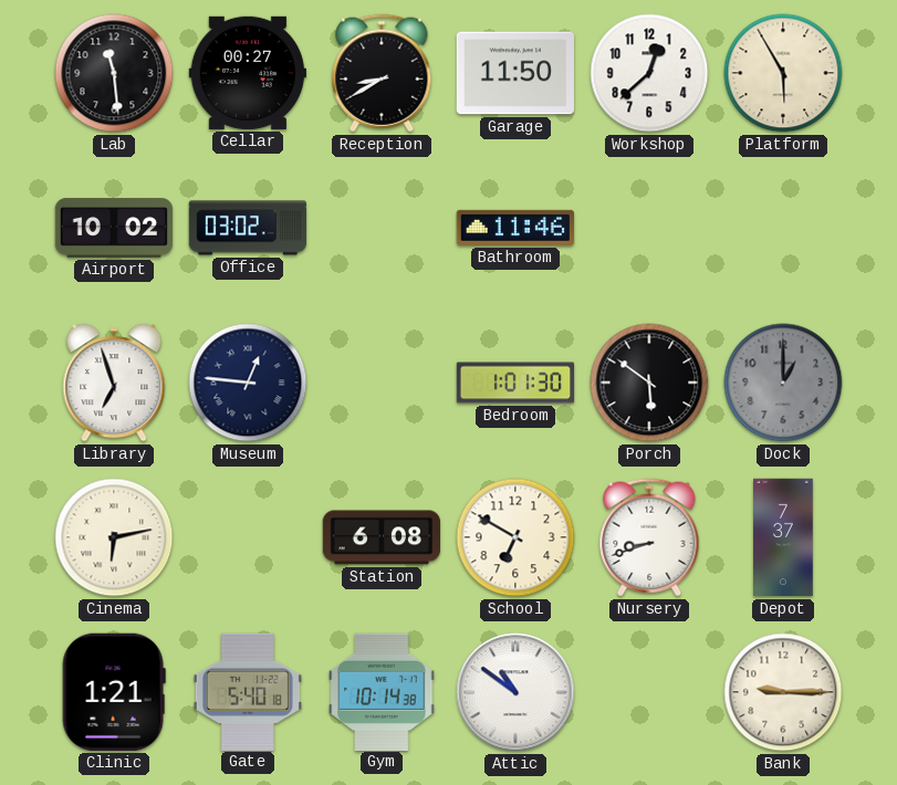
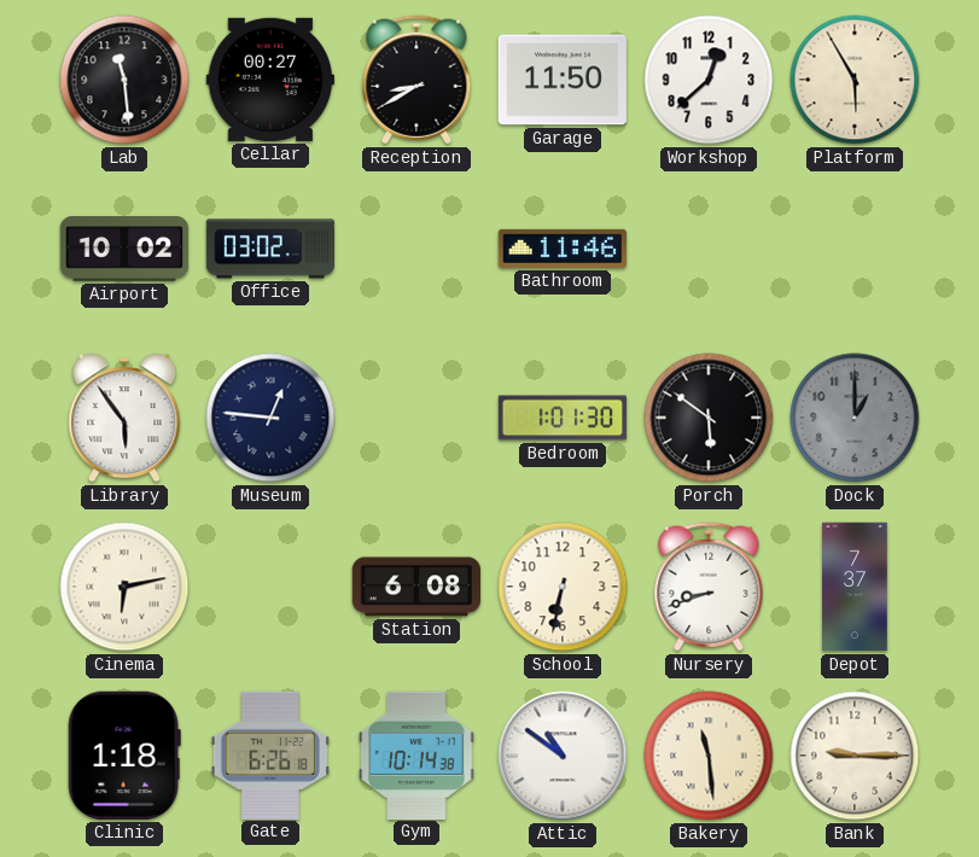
Library: 6:57 -> 5:54
School: 6:50 -> 6:32
Clinic: 1:21 -> 1:18
Gate: 5:40 -> 6:26
Bakery: none -> 11:29
